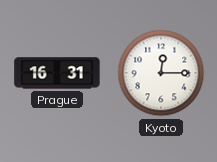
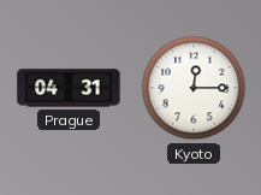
Prague: 16:31 -> 04:31
